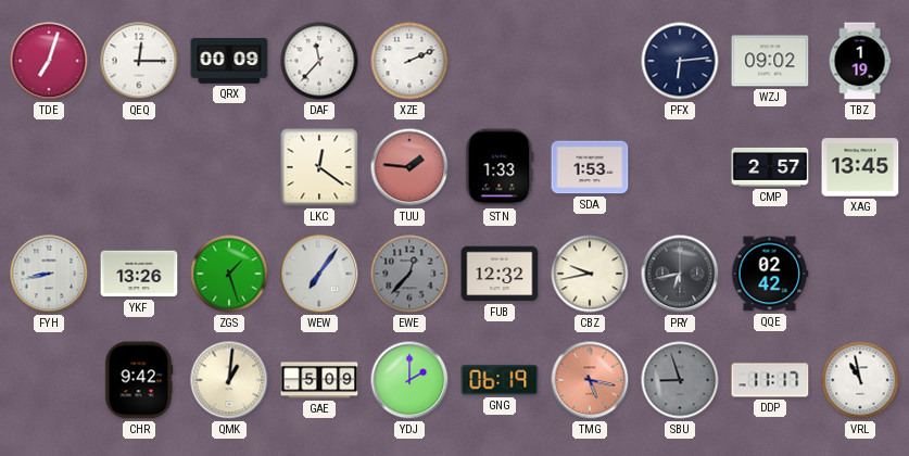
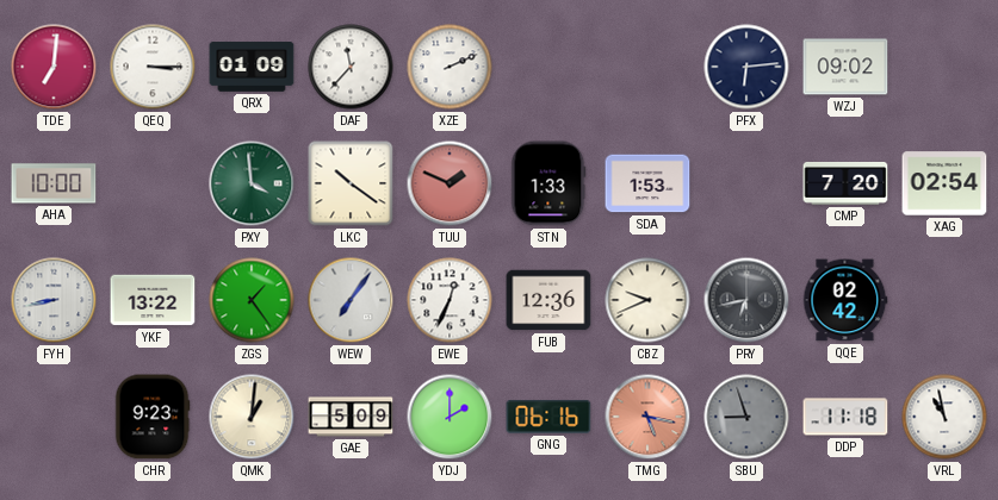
TDE: 7:03 -> 7:01
QEQ: 12:15 -> 3:15
QRX: 00:09 -> 01:09
TBZ: 1:19 -> none
AHA: none -> 10:00
PXY: none -> 3:59
LKC: 12:21 -> 10:21
TUU: 1:46 -> 1:49
CMP: 2:57 -> 7:20
XAG: 13:45 -> 02:54
YKF: 13:26 -> 13:22
ZGS: 1:27 -> 1:24
EWE: 12:37 -> 12:34
EWE dial: grey -> white
FUB: 12:32 -> 12:36
CBZ: 9:43 -> 9:41
CHR: 9:42 -> 9:23
GNG: 06:19 -> 06:16
DDP: 11:17 -> 11:18
